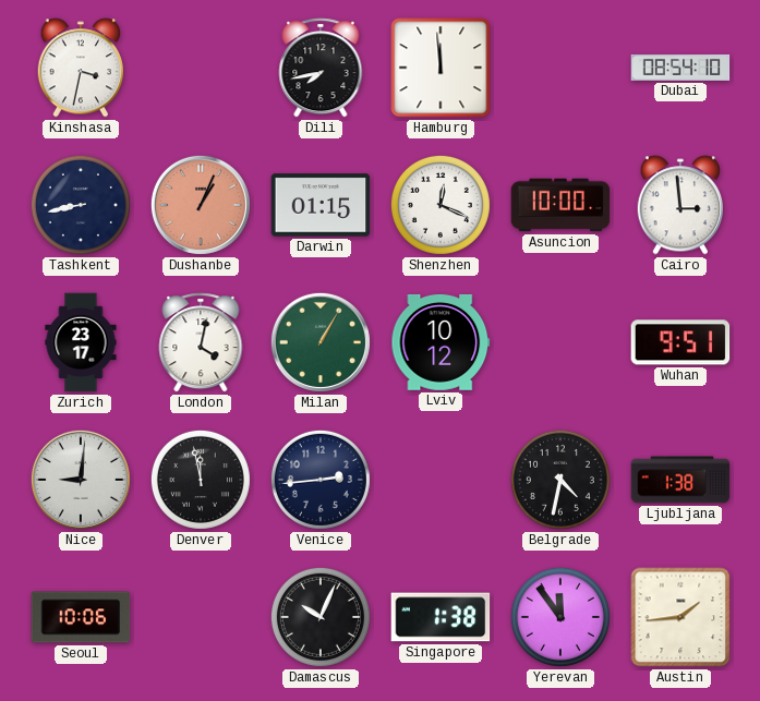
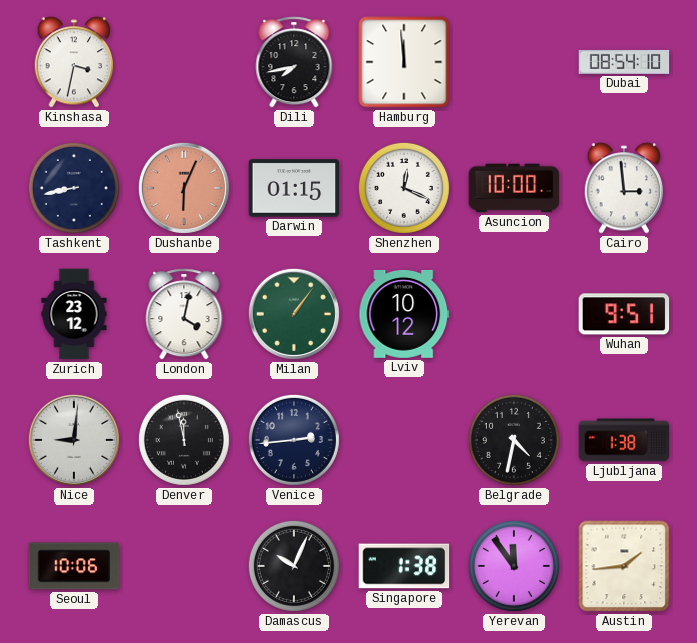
Dushanbe: 1:04 -> 6:04
Zurich: 23:17 -> 23:12
Milan: 1:05 -> 1:06
